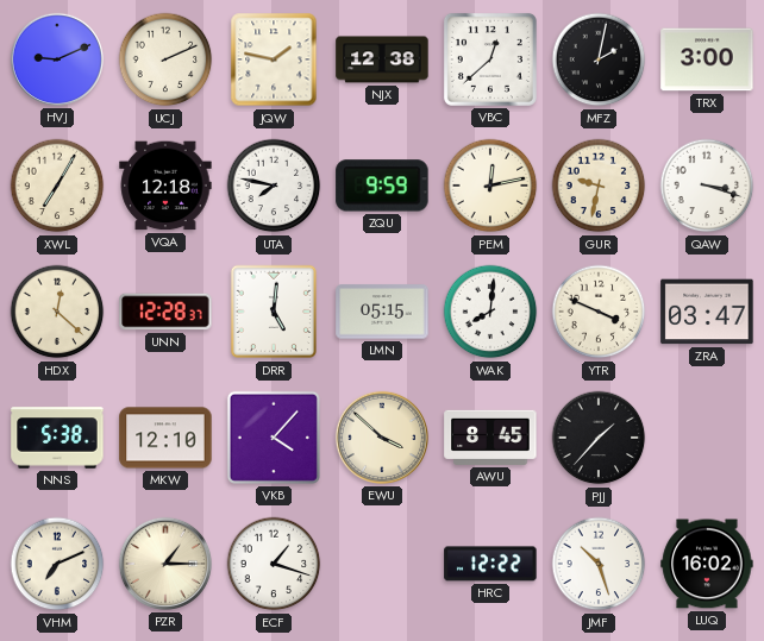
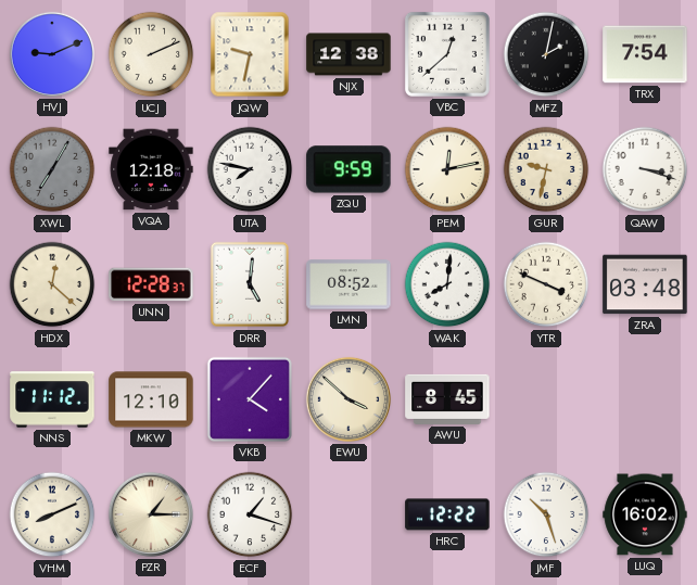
JQW: 1:47 -> 9:32
TRX: 3:00 -> 7:54
XWL dial: cream -> grey
LMN: 05:15 -> 08:52
ZRA: 03:47 -> 03:48
NNS: 5:38 -> 11:12
PJJ: 1:37 -> none
VHM: 7:11 -> 8:11
